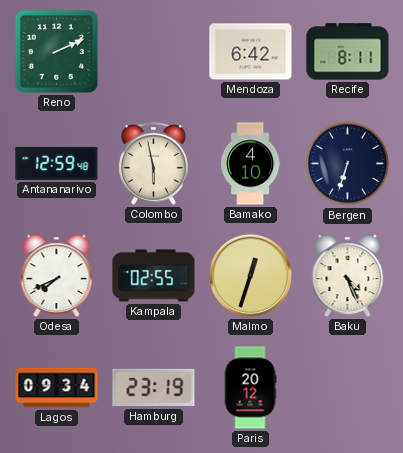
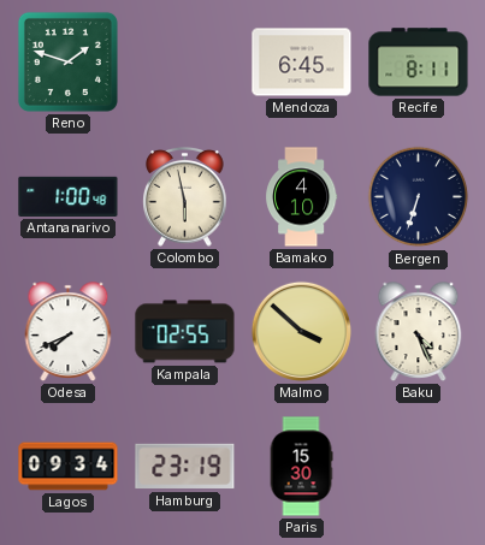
Reno: 2:11 -> 1:48
Mendoza: 6:42 -> 6:45
Antananarivo: 12:59 -> 1:00
Malmo: 12:33 -> 3:52
Paris: 20:12 -> 15:30
